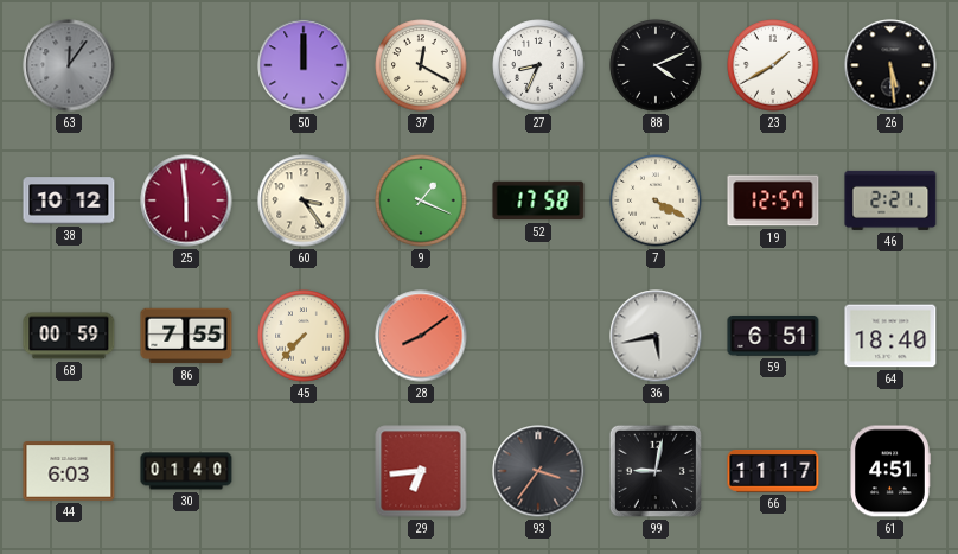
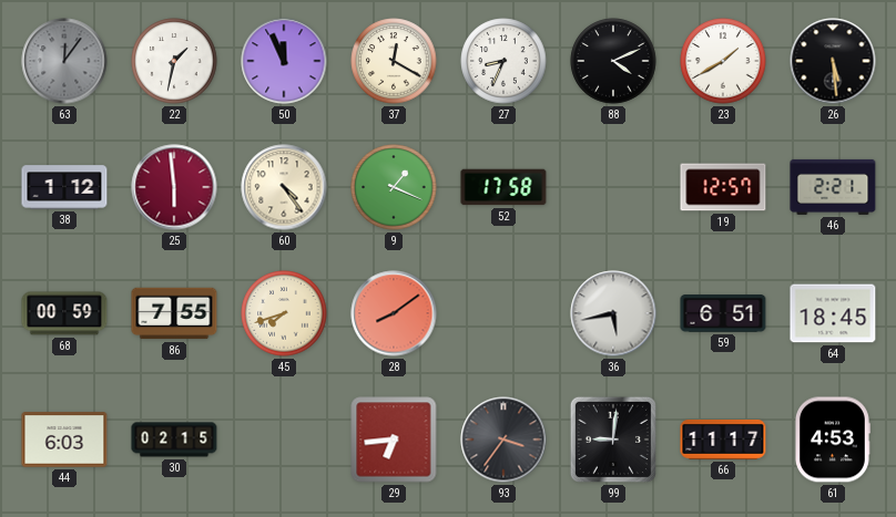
22: none -> 1:32
50: 12:00 -> 11:56
38: 10:12 -> 1:12
60: 3:24 -> 4:24
7: 4:20 -> none
45: 7:37 -> 7:42
64: 18:40 -> 18:45
30: 01:40 -> 02:15
99: 9:02 -> 9:01
61: 4:51 -> 4:53
